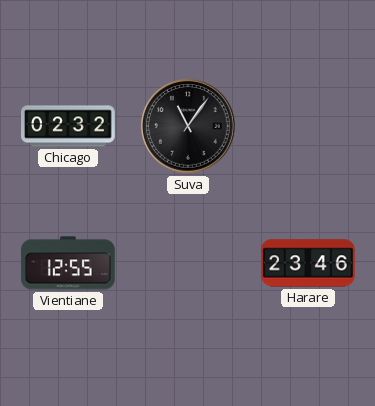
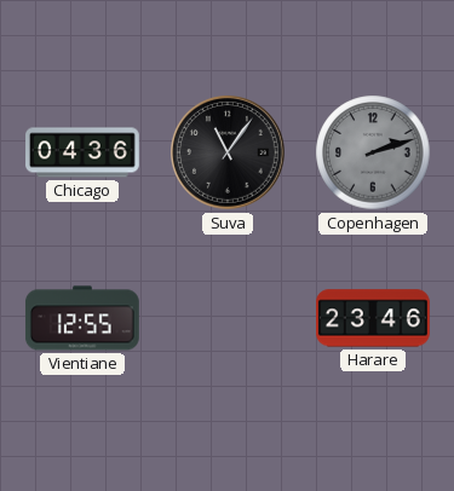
Chicago: 02:32 -> 04:36
Copenhagen: none -> 2:12
